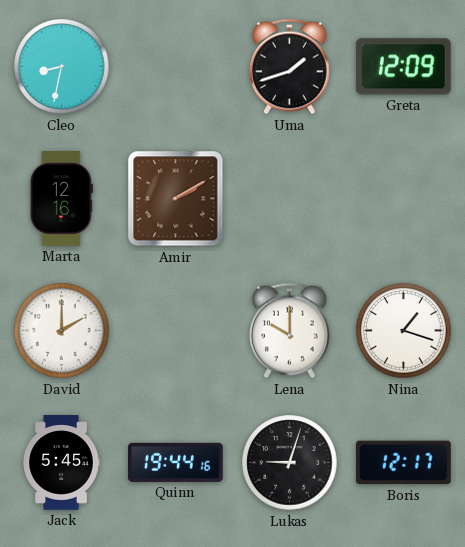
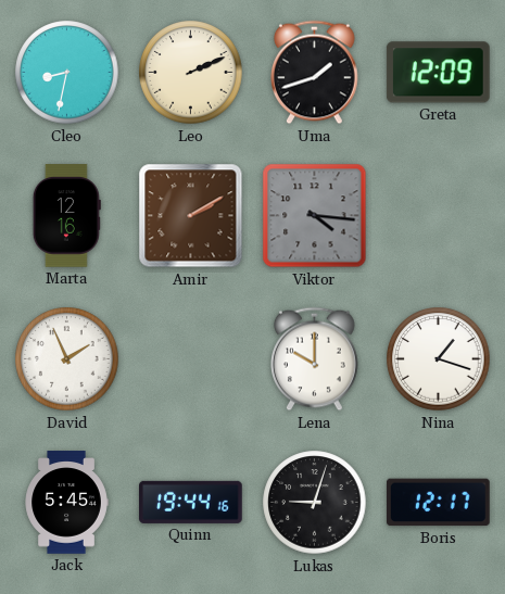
Leo: none -> 2:11
Viktor: none -> 4:16
David: 2:00 -> 1:56
